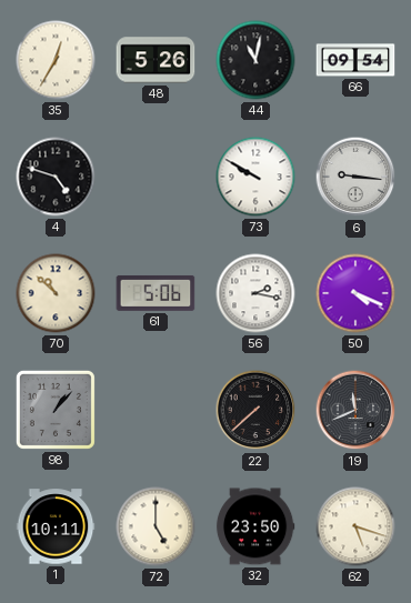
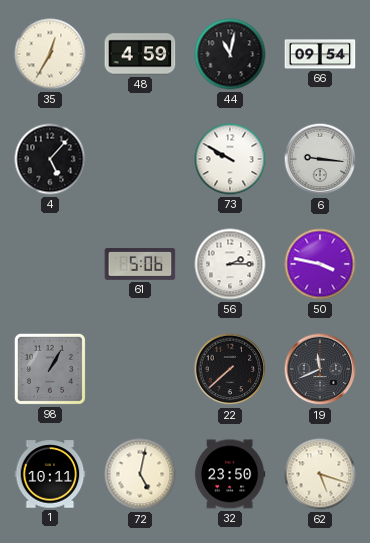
48: 5:26 -> 4:59
4: 4:48 -> 5:07
70: 10:52 -> none
56: 2:17 -> 2:15
50: 4:19 -> 3:47
98: 1:07 -> 1:05
72: 5:00 -> 5:02
